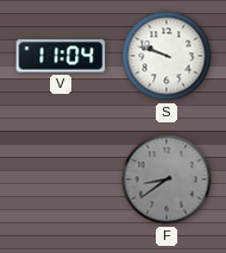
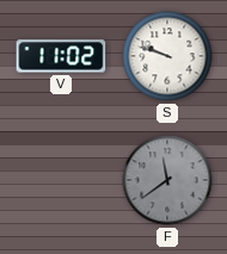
V: 11:04 -> 11:02
F: 8:39 -> 11:39
